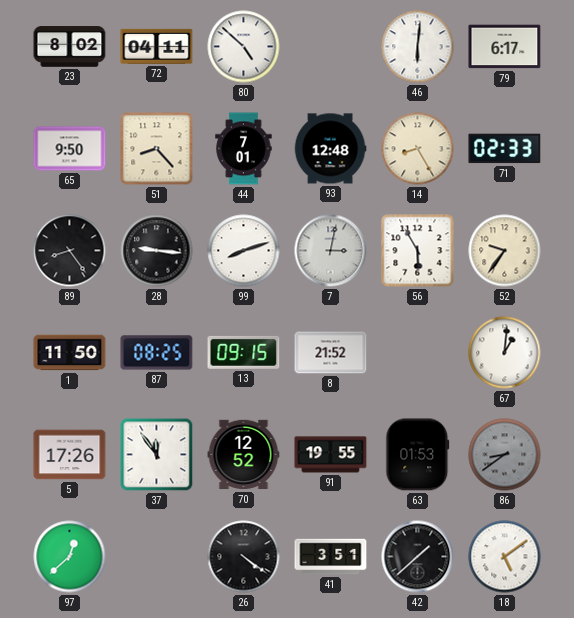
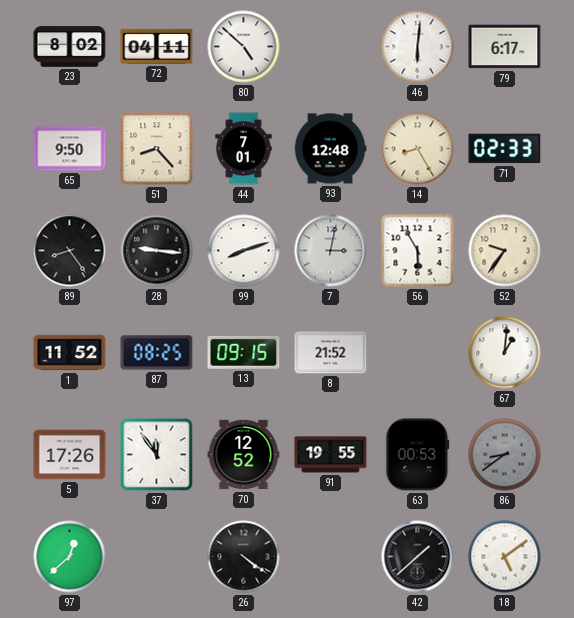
1: 11:50 -> 11:52
63: 01:53 -> 00:53
41: 3:51 -> none
